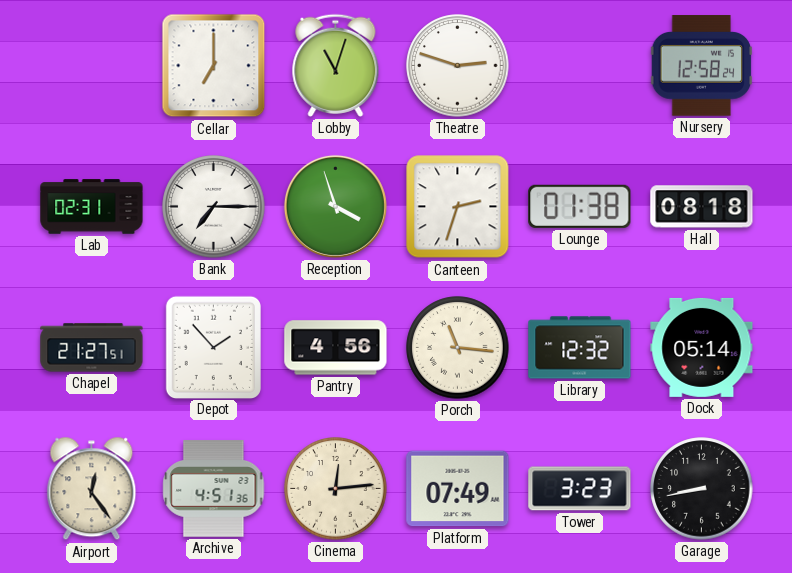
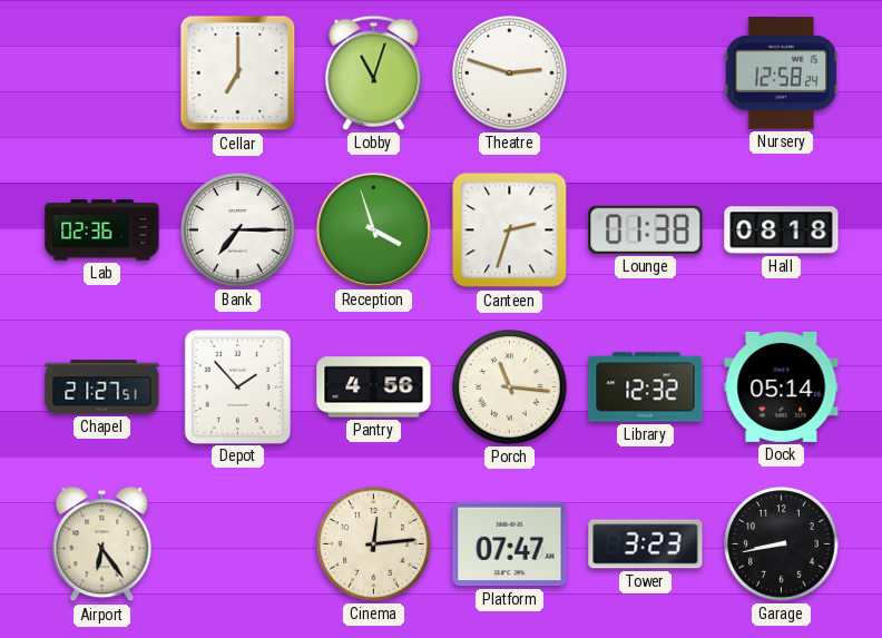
Lab: 02:31 -> 02:36
Airport: 12:24 -> 6:24
Archive: 4:51 -> none
Platform: 07:49 -> 07:47
